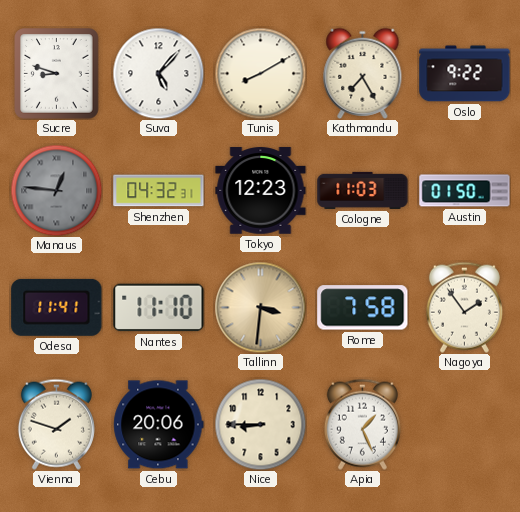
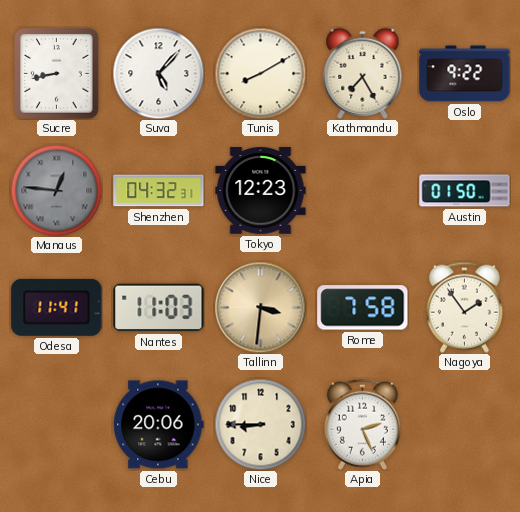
Sucre: 8:48 -> 8:43
Cologne: 11:03 -> none
Nantes: 11:10 -> 11:03
Vienna: 1:48 -> none
Apia: 1:26 -> 2:26
